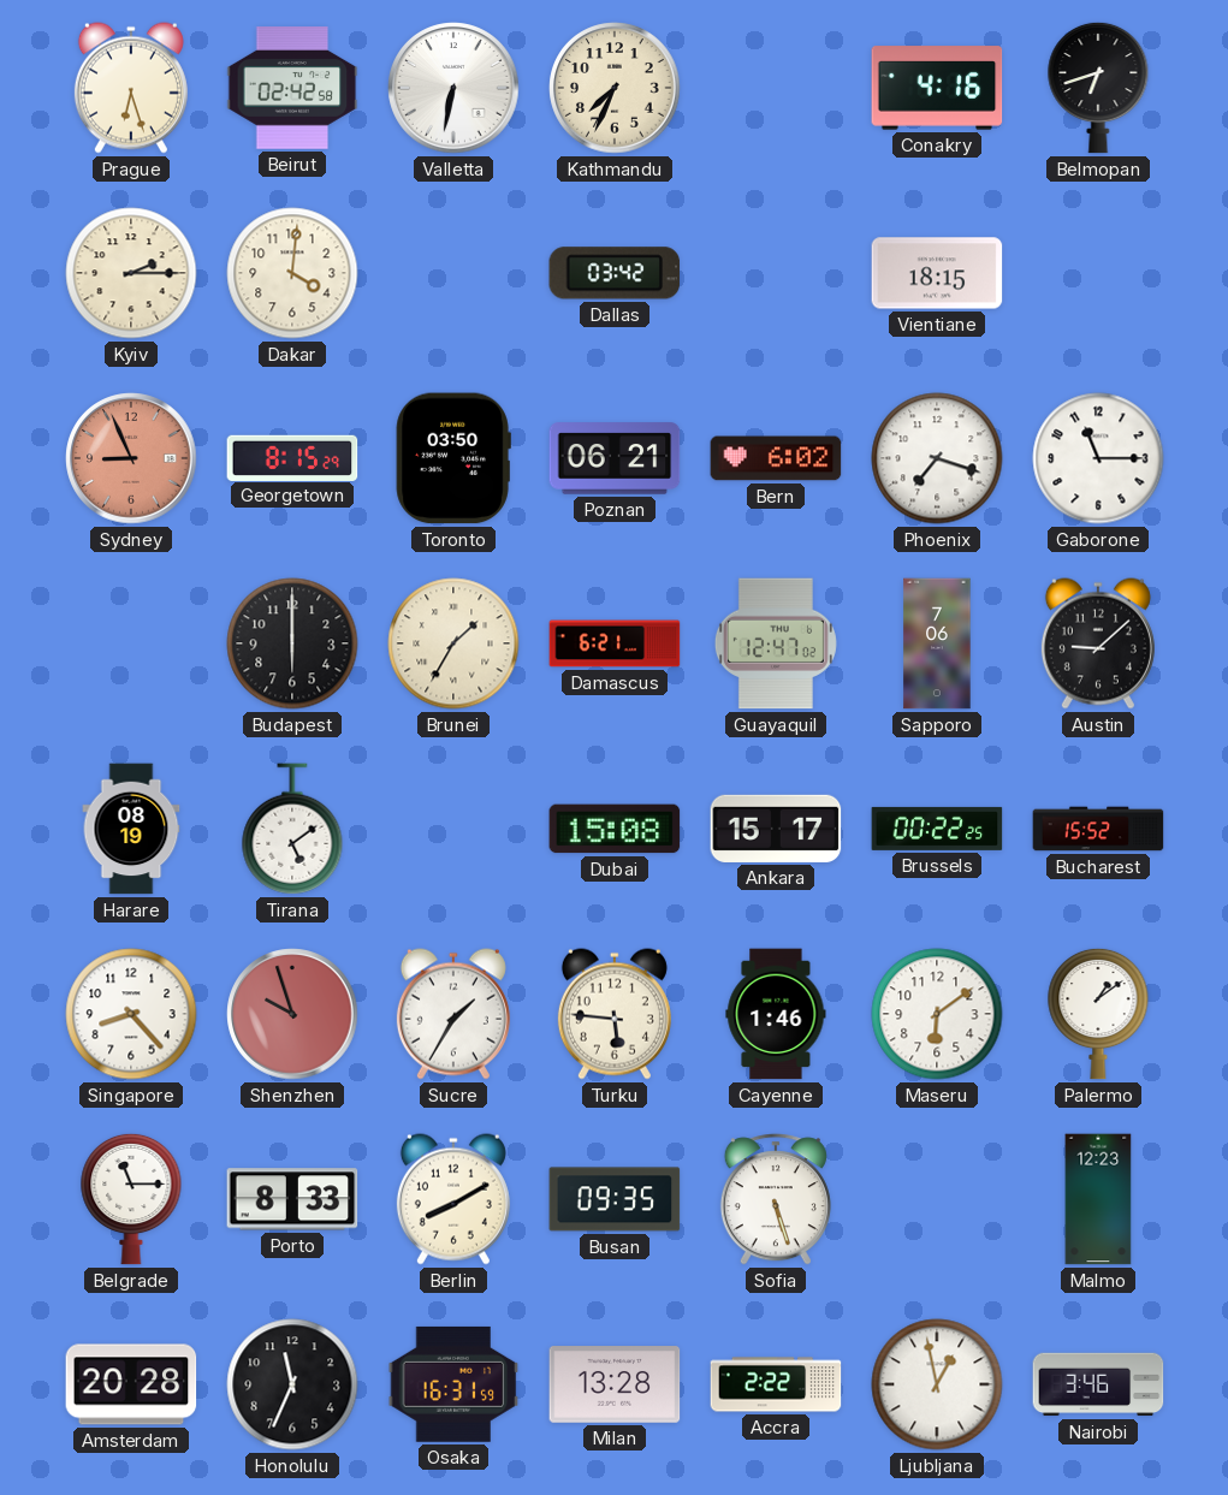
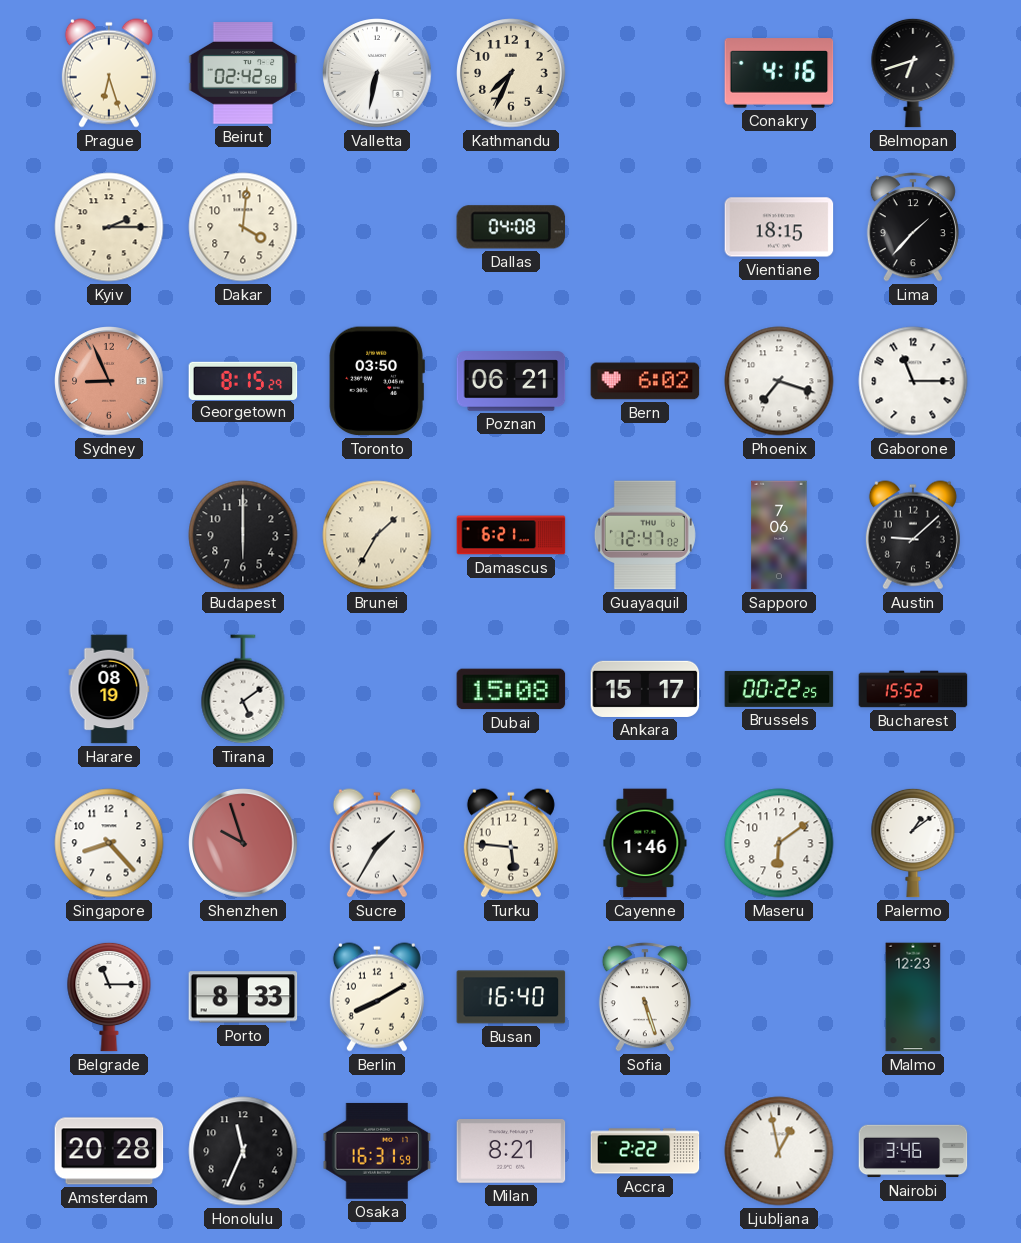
Dallas: 03:42 -> 04:08
Lima: none -> 1:37
Busan: 09:35 -> 16:40
Milan: 13:28 -> 8:21
